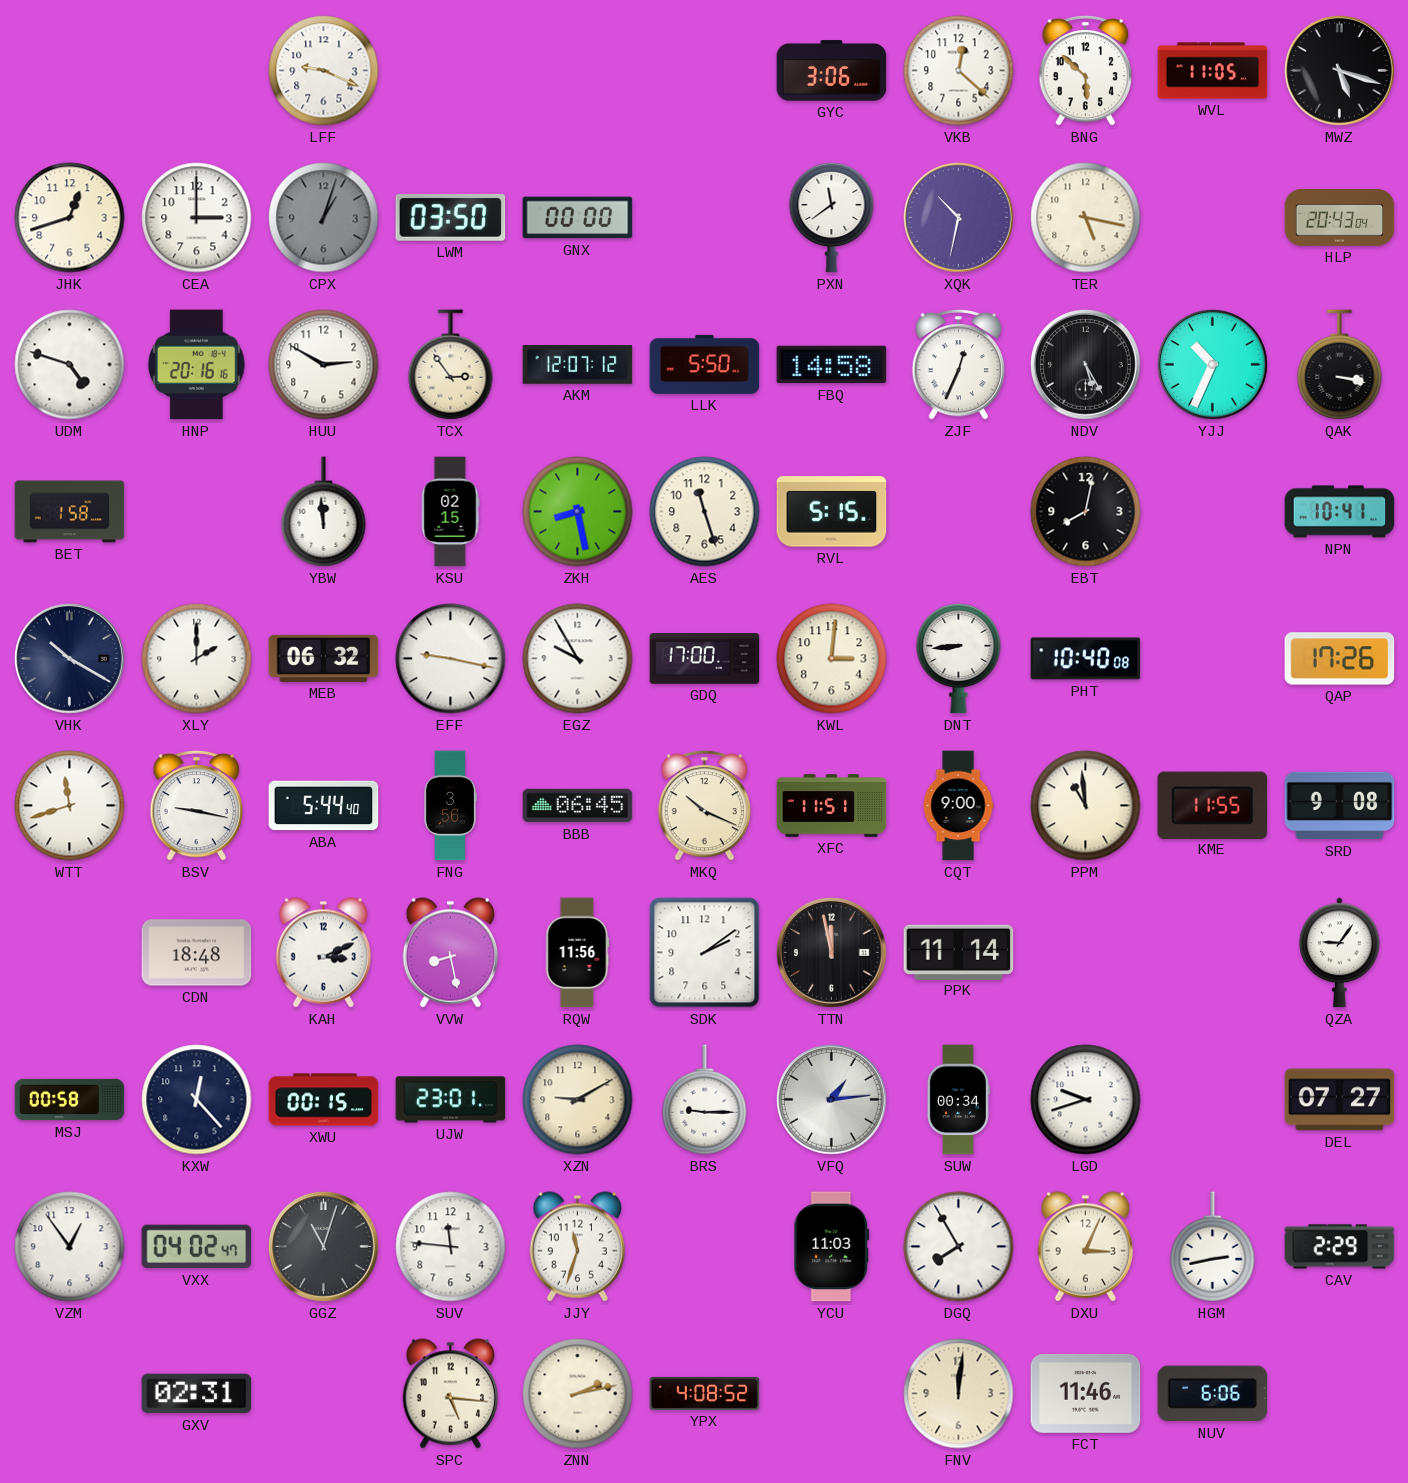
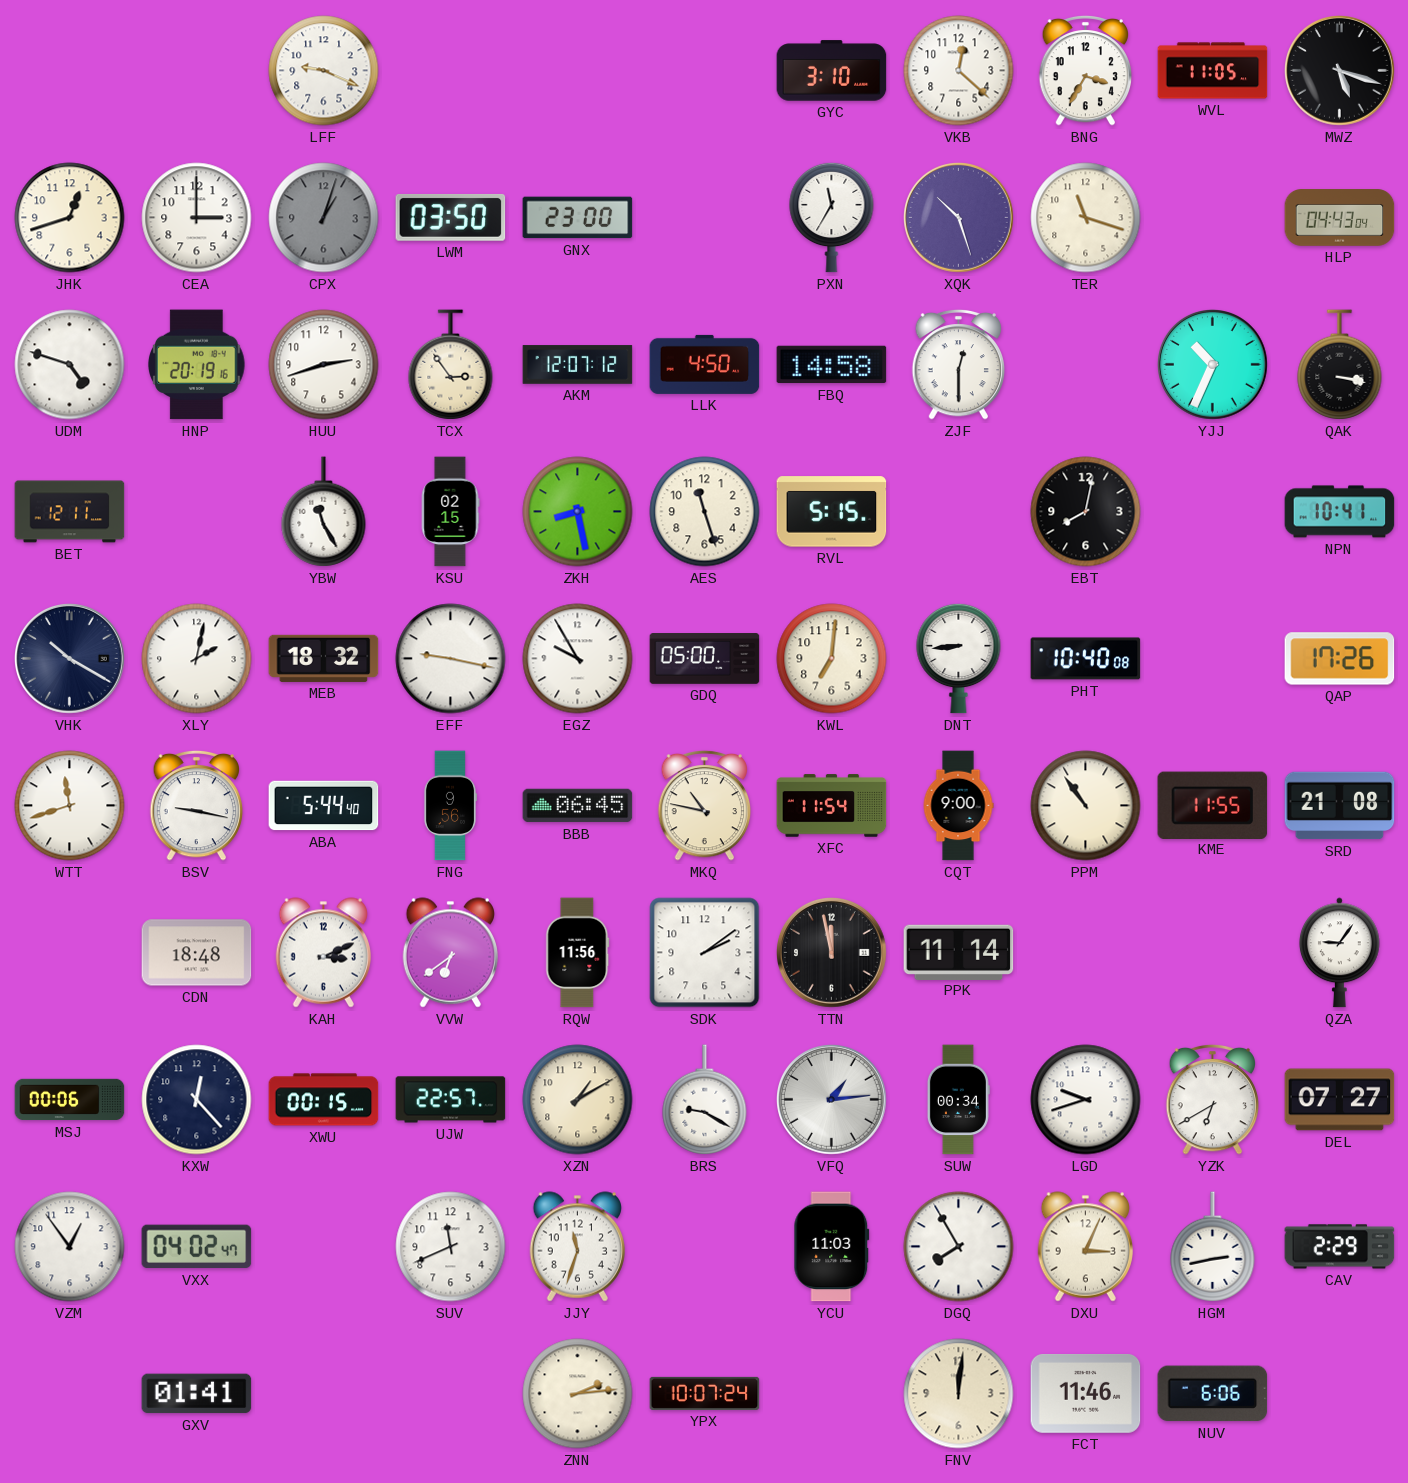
GYC: 3:06 -> 3:10
BNG: 5:52 -> 3:35
GNX: 00:00 -> 23:00
PXN: 11:39 -> 11:35
XQK: 10:32 -> 10:27
TER: 5:17 -> 11:18
HLP: 20:43 -> 04:43
HNP: 20:16 -> 20:19
HUU: 2:50 -> 2:42
LLK: 5:50 -> 4:50
ZJF: 12:34 -> 12:30
NDV: 5:25 -> none
BET: 1:58 -> 12:11
YBW: 11:59 -> 11:25
XLY: 2:00 -> 2:02
MEB: 06:32 -> 18:32
GDQ: 17:00 -> 05:00
KWL: 3:01 -> 7:01
FNG: 3:56 -> 9:56
MKQ: 10:19 -> 10:47
XFC: 11:51 -> 11:54
PPM: 10:59 -> 10:54
SRD: 9:08 -> 21:08
VVW: 8:28 -> 6:39
MSJ: 00:58 -> 00:06
UJW: 23:01 -> 22:57
XZN: 9:10 -> 1:10
BRS: 9:15 -> 9:20
YZK: none -> 6:40
GGZ: 11:03 -> none
SUV: 11:46 -> 11:41
GXV: 02:31 -> 01:41
SPC: 5:16 -> none
ZNN: 2:13 -> 2:14
YPX: 4:08 -> 10:07
